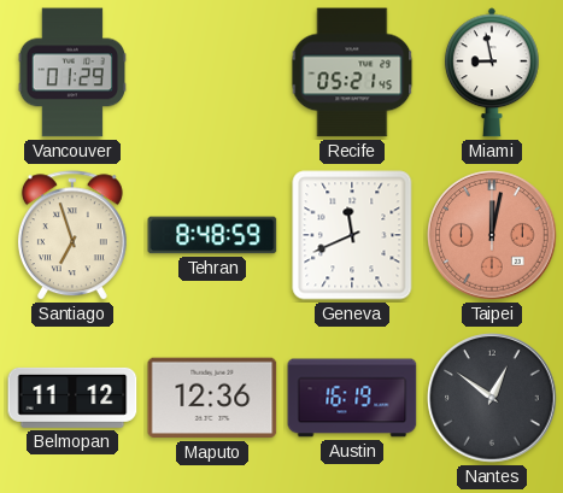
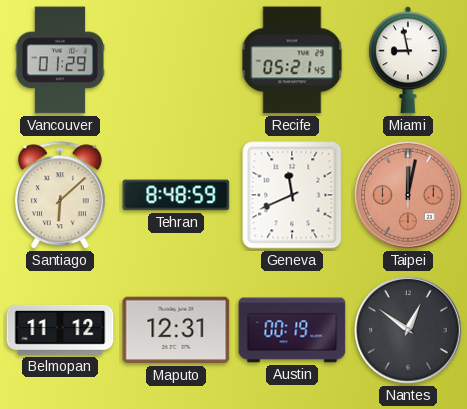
Santiago: 6:57 -> 6:08
Maputo: 12:36 -> 12:31
Austin: 16:19 -> 00:19
